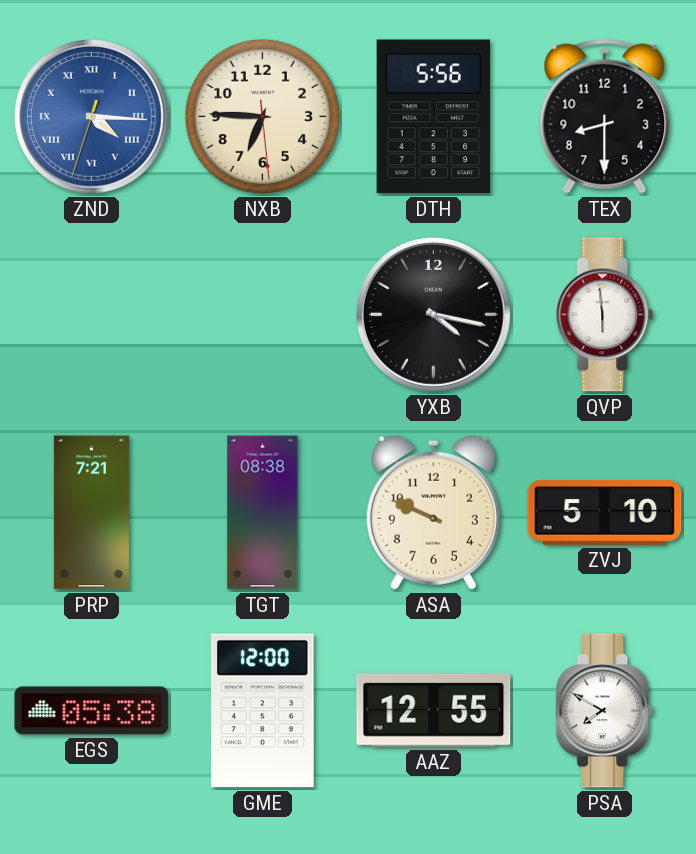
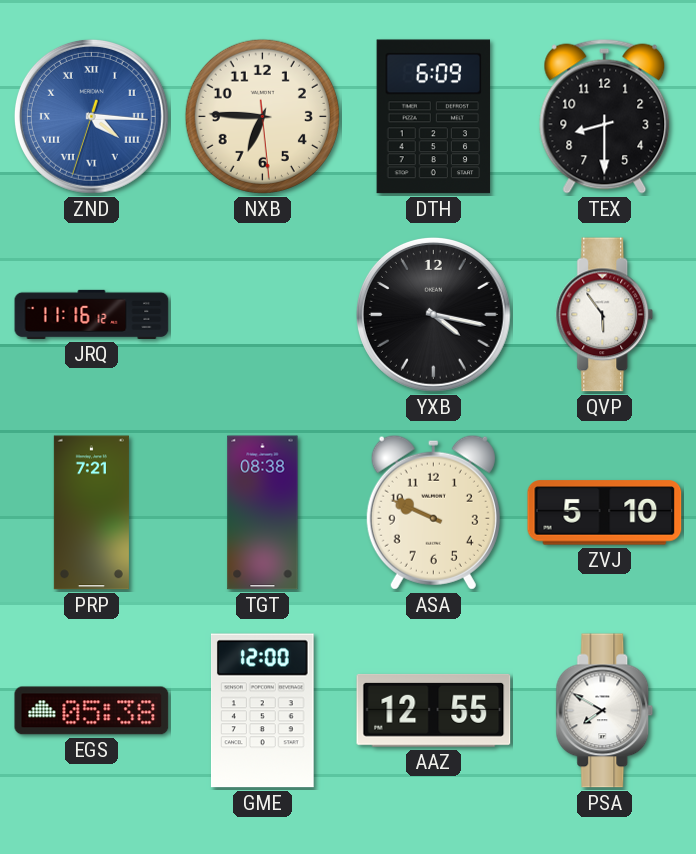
DTH: 5:56 -> 6:09
JRQ: none -> 11:16
QVP: 5:59 -> 5:54
